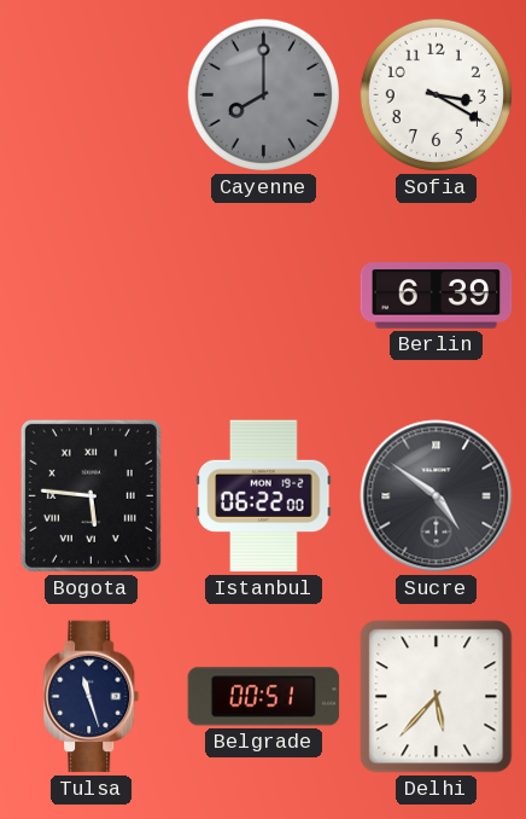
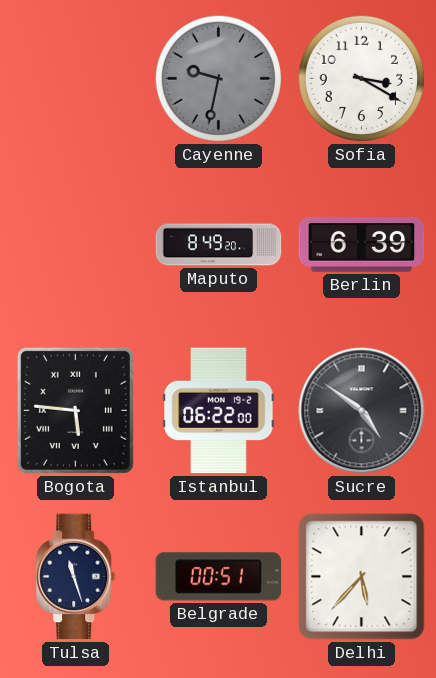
Cayenne: 8:00 -> 9:32
Maputo: none -> 8:49
